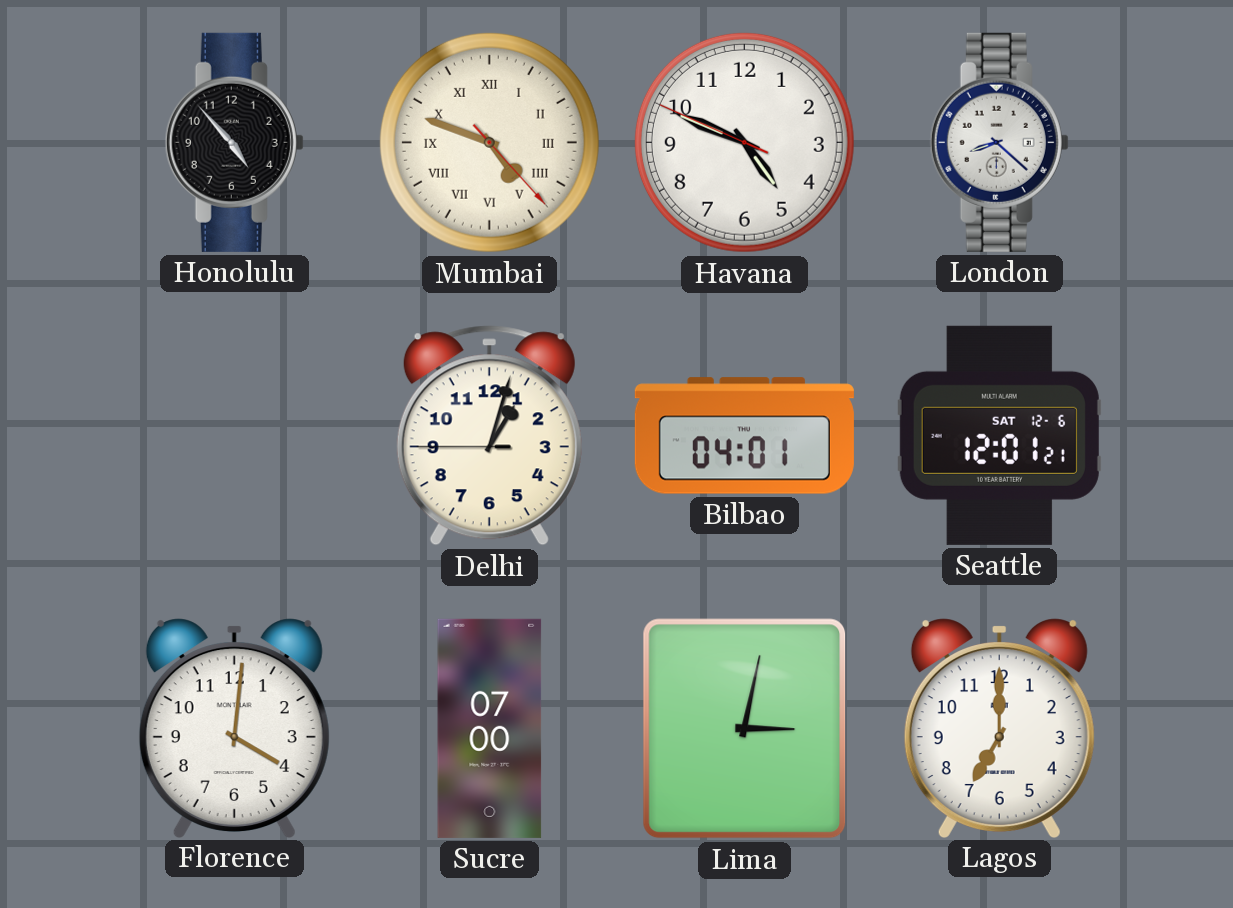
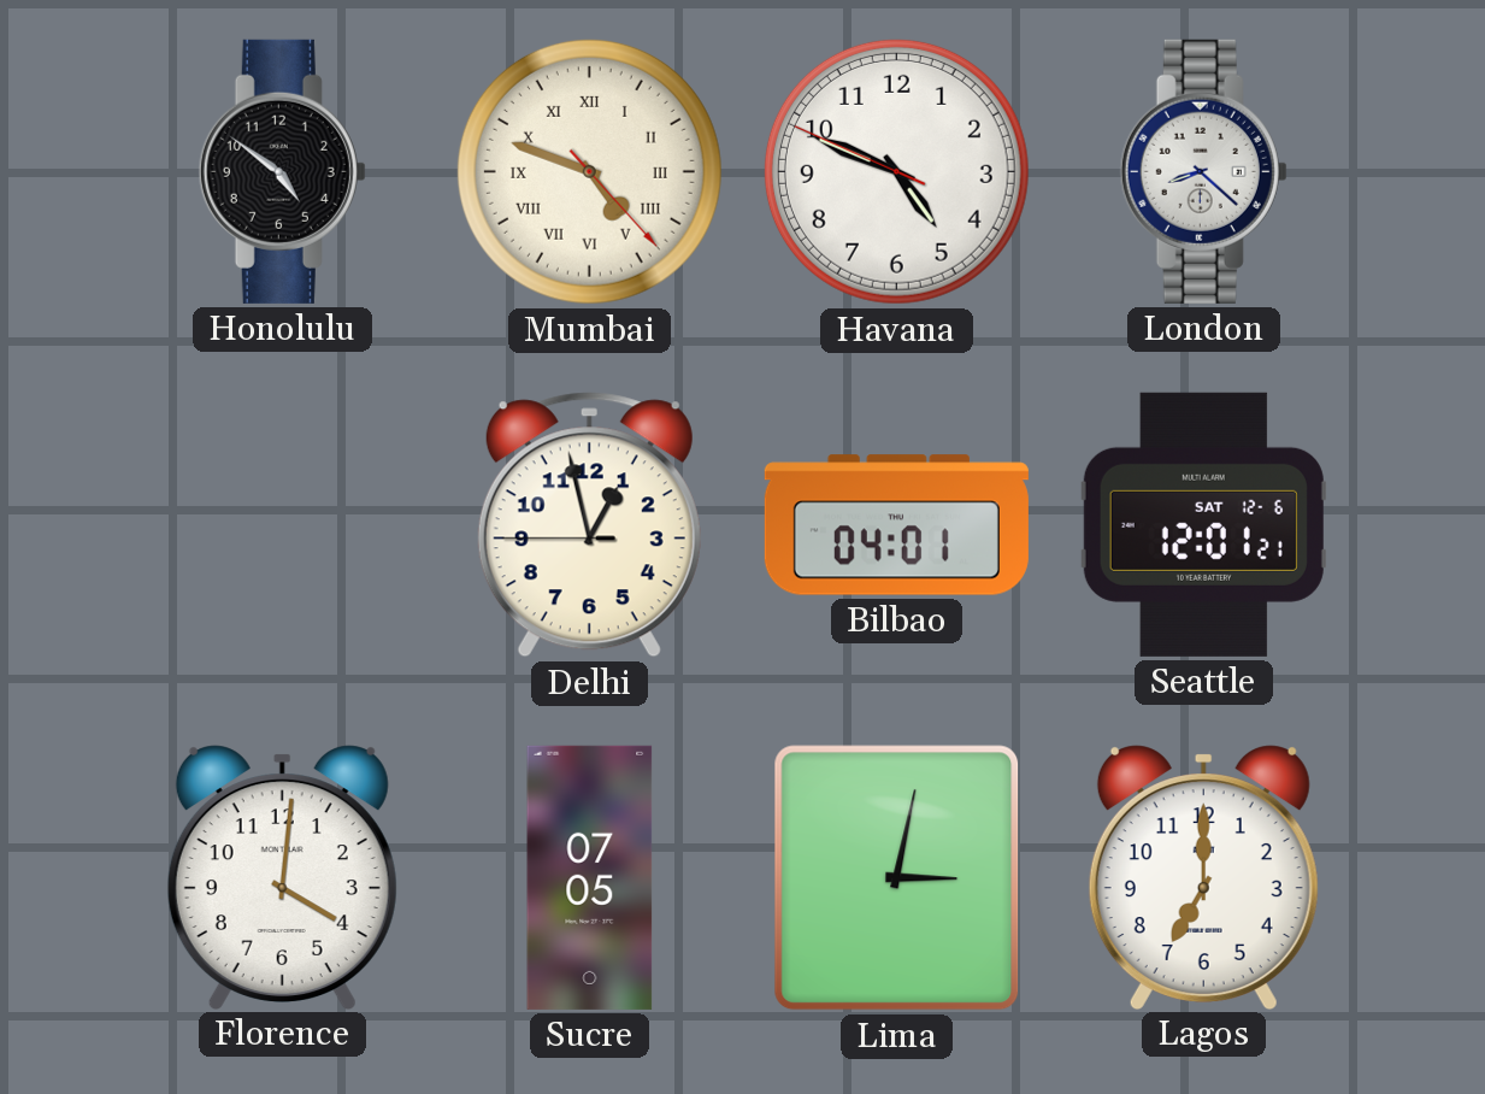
Honolulu: 4:53 -> 4:51
Delhi: 1:02 -> 12:57
Sucre: 07:00 -> 07:05
